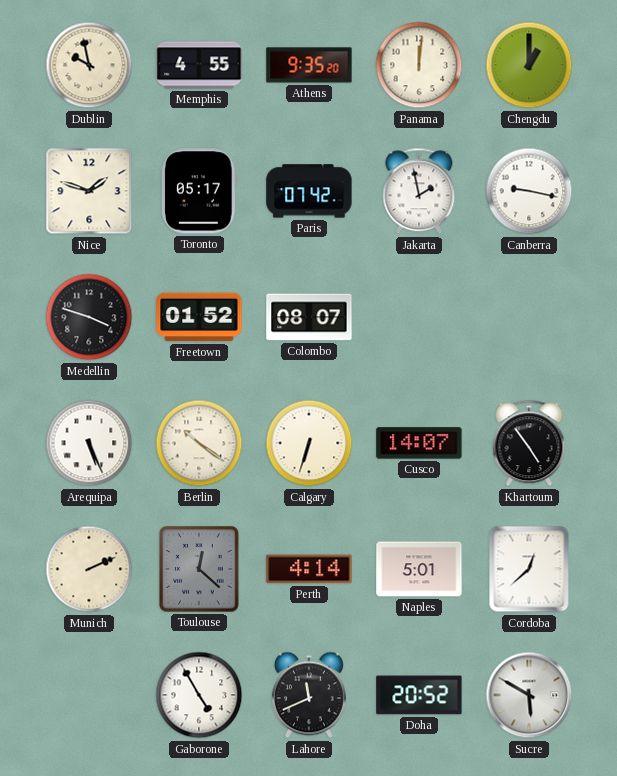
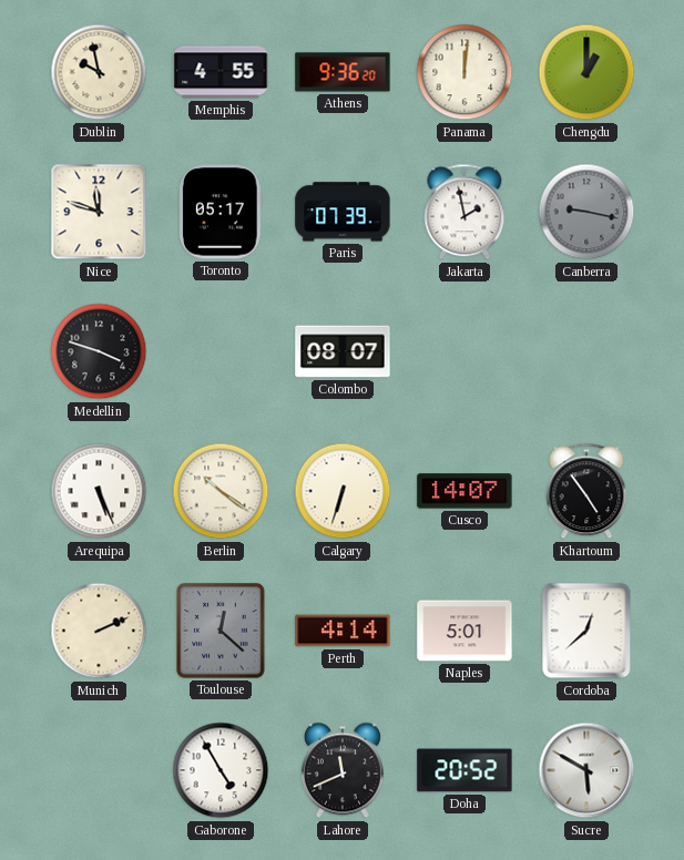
Athens: 9:35 -> 9:36
Nice: 1:48 -> 11:48
Paris: 07:42 -> 07:39
Canberra dial: white -> grey
Freetown: 01:52 -> none
